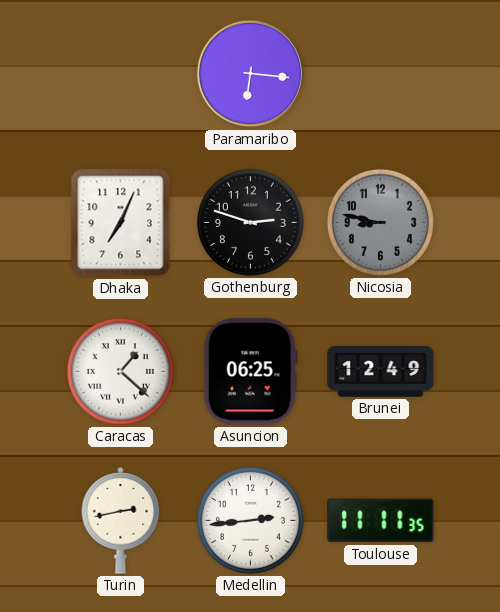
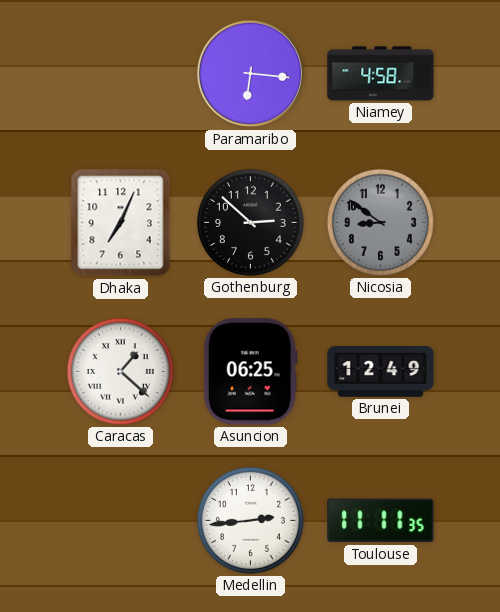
Niamey: none -> 4:58
Gothenburg: 2:48 -> 2:52
Nicosia: 8:47 -> 8:51
Turin: 2:43 -> none
